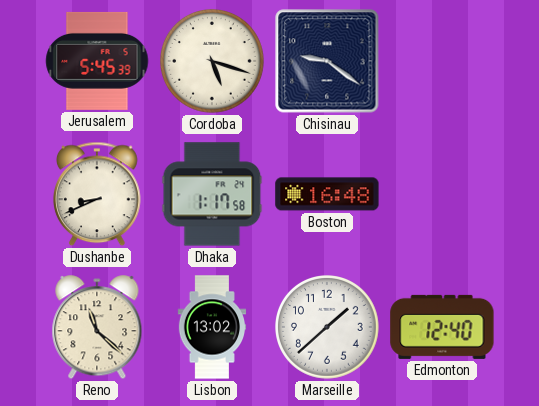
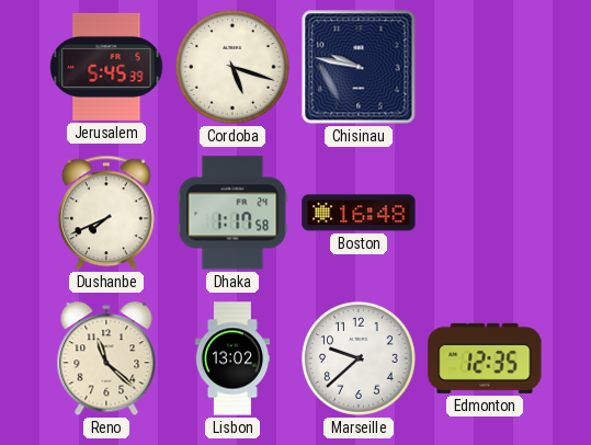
Chisinau: 9:21 -> 9:47
Dushanbe: 8:41 -> 7:41
Marseille: 1:38 -> 9:38
Edmonton: 12:40 -> 12:35
